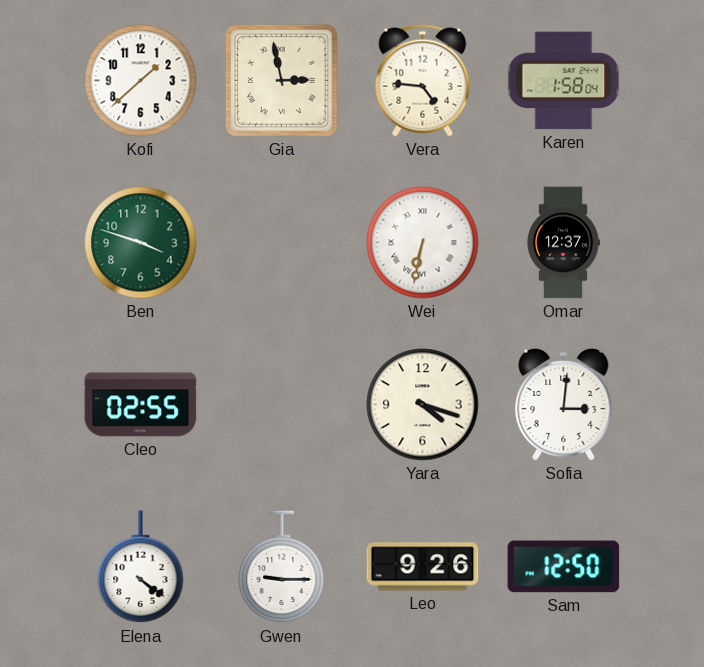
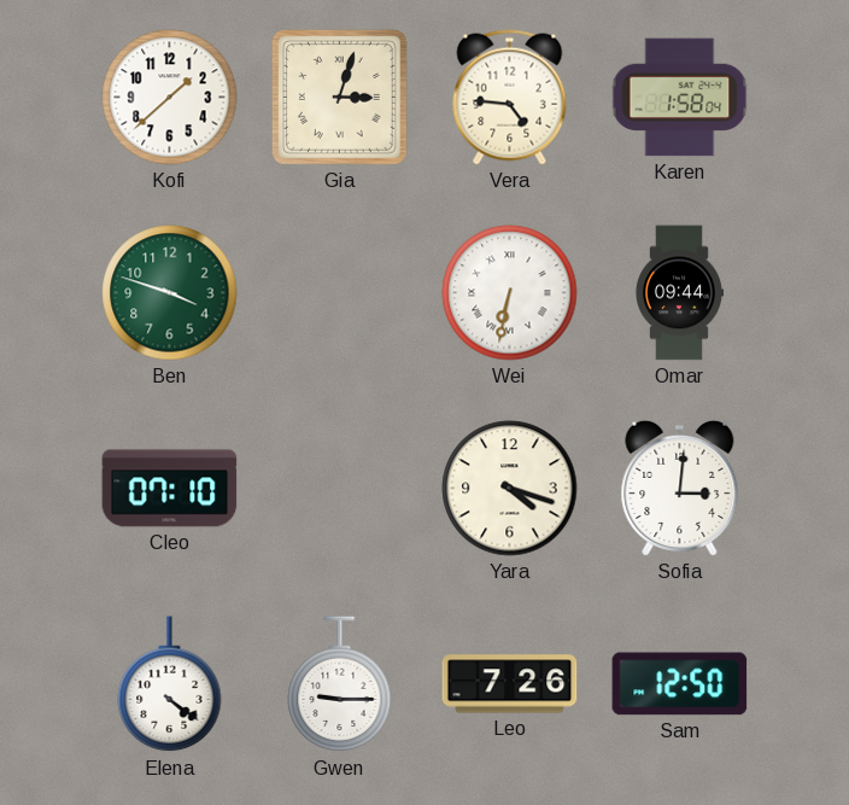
Gia: 2:58 -> 3:03
Omar: 12:37 -> 09:44
Cleo: 02:55 -> 07:10
Leo: 9:26 -> 7:26
